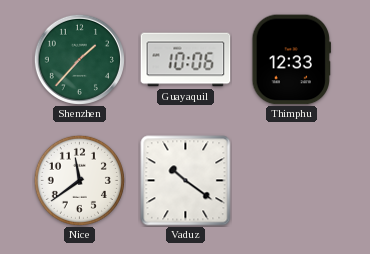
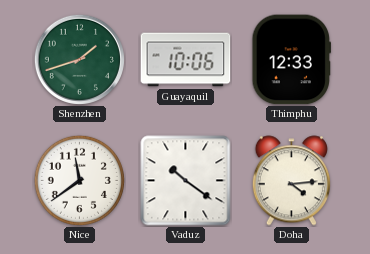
Shenzhen: 1:37 -> 1:42
Doha: none -> 4:14
